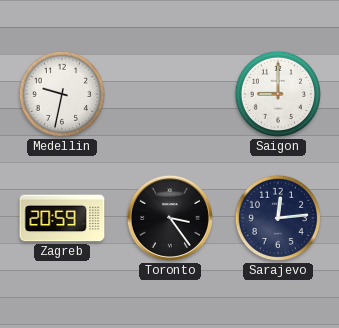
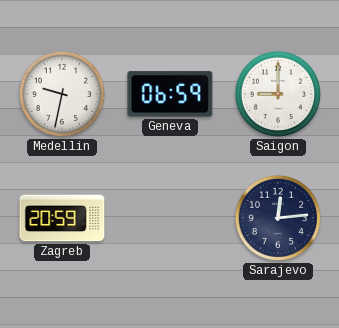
Geneva: none -> 06:59
Toronto: 3:24 -> none
